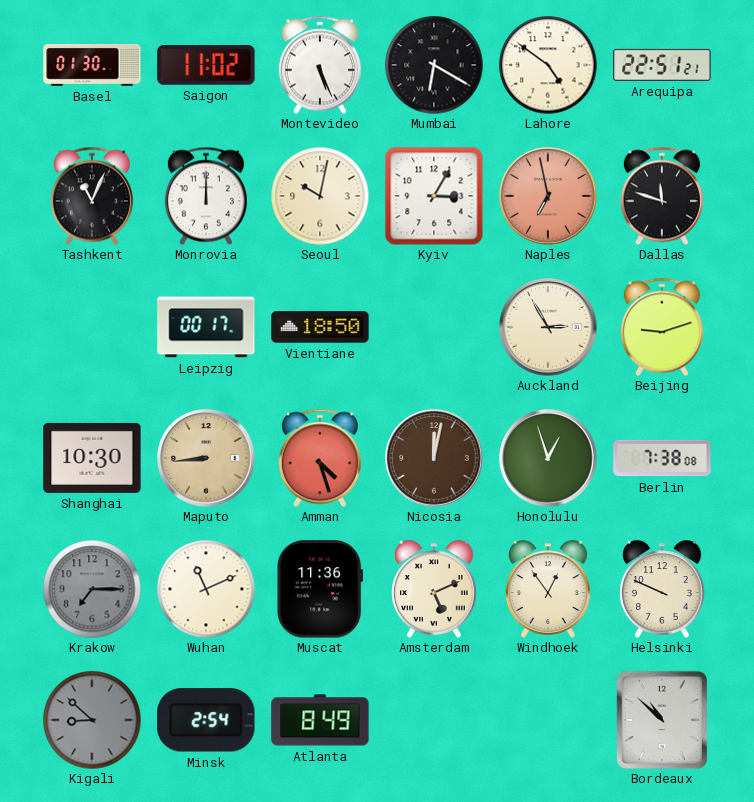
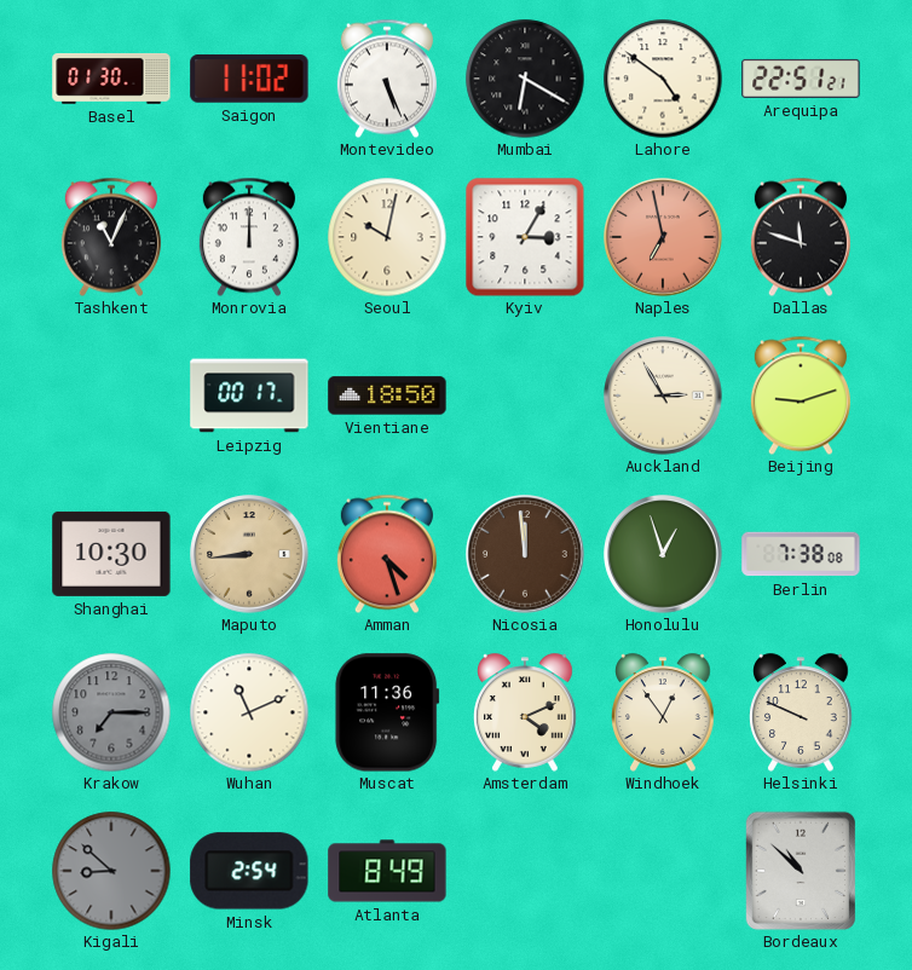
Nicosia: 12:02 -> 11:59
Amsterdam: 5:11 -> 4:11
